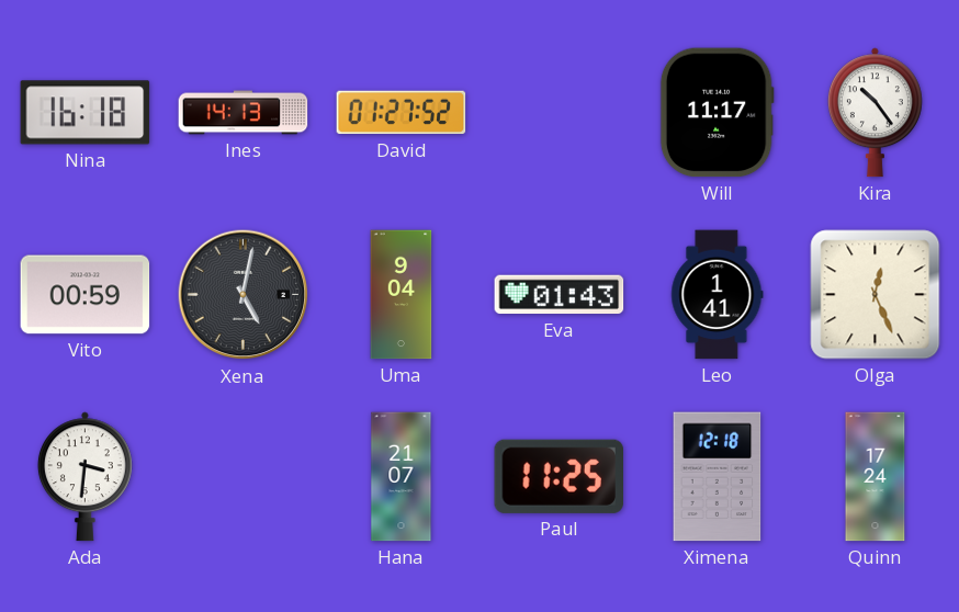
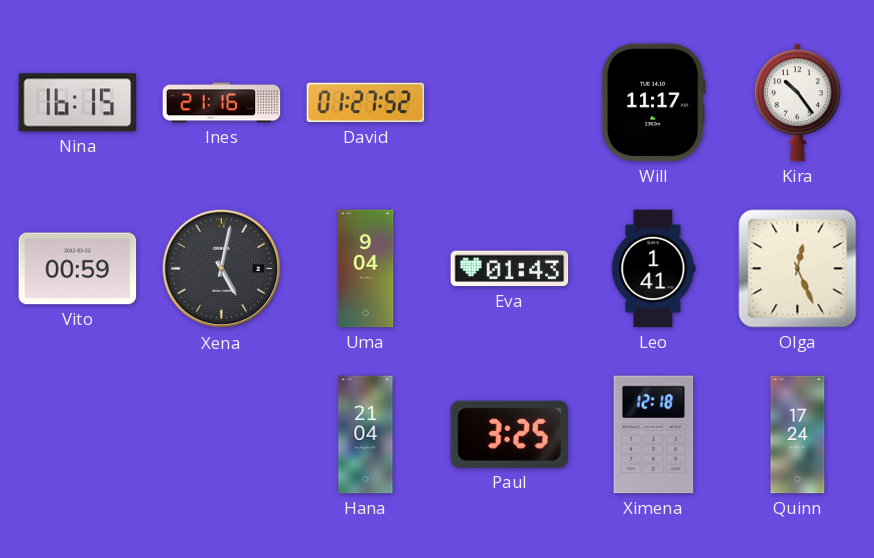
Nina: 16:18 -> 16:15
Ines: 14:13 -> 21:16
Ada: 3:31 -> none
Hana: 21:07 -> 21:04
Paul: 11:25 -> 3:25
